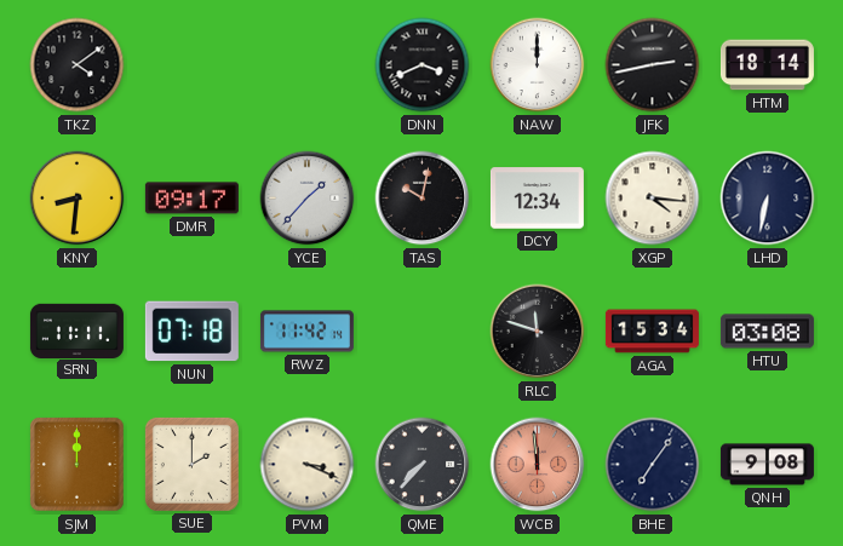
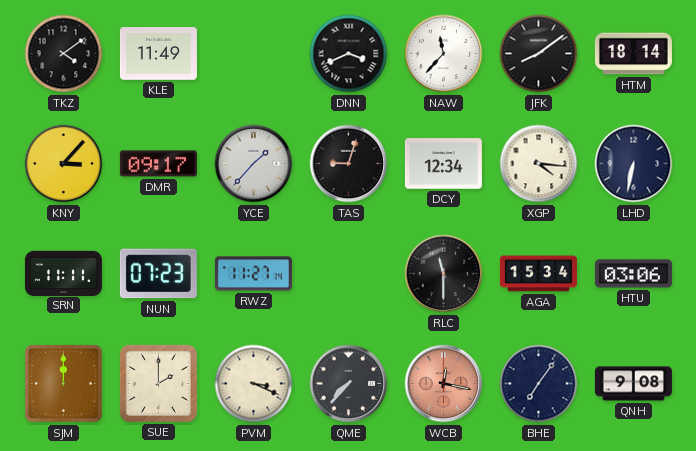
KLE: none -> 11:49
NAW: 12:00 -> 11:37
JFK: 2:43 -> 8:09
KNY: 8:31 -> 3:07
TAS: 10:02 -> 9:03
NUN: 07:18 -> 07:23
RWZ: 11:42 -> 11:27
RLC: 11:48 -> 11:30
HTU: 03:08 -> 03:06
WCB: 11:59 -> 12:17
